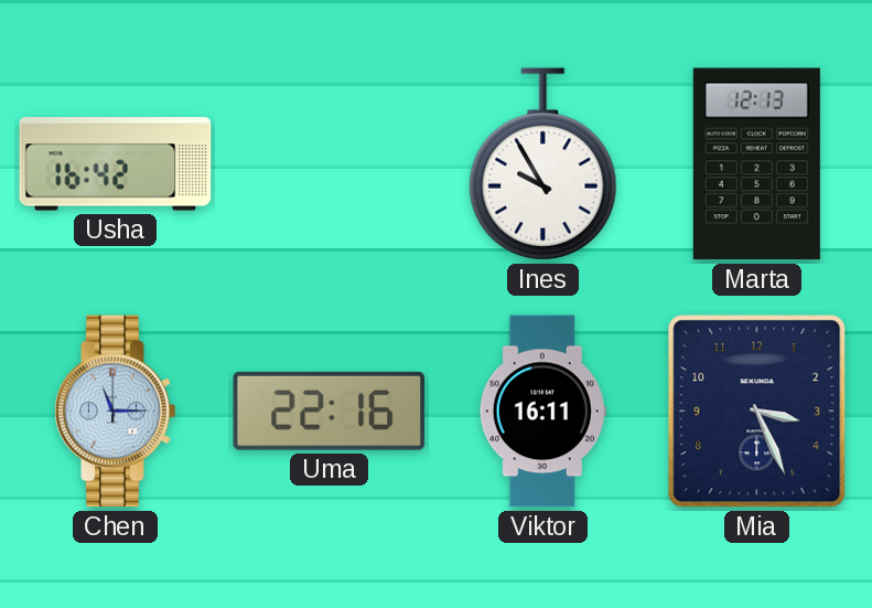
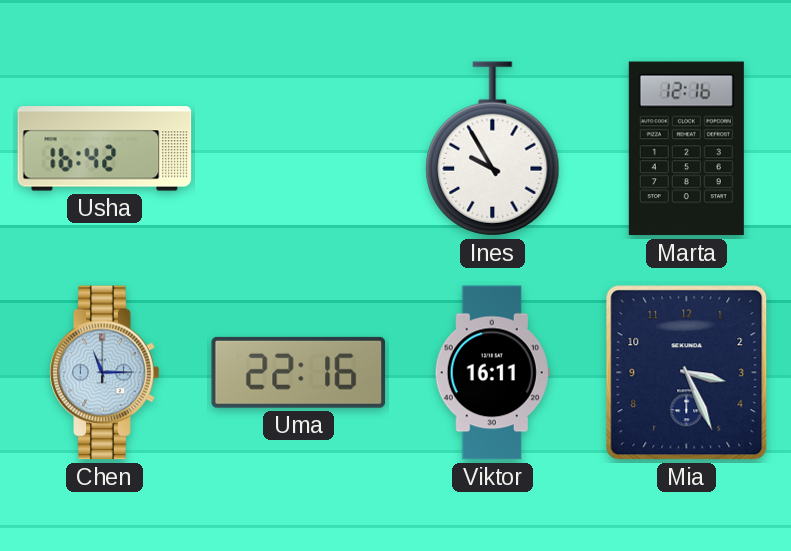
Marta: 12:13 -> 12:16
